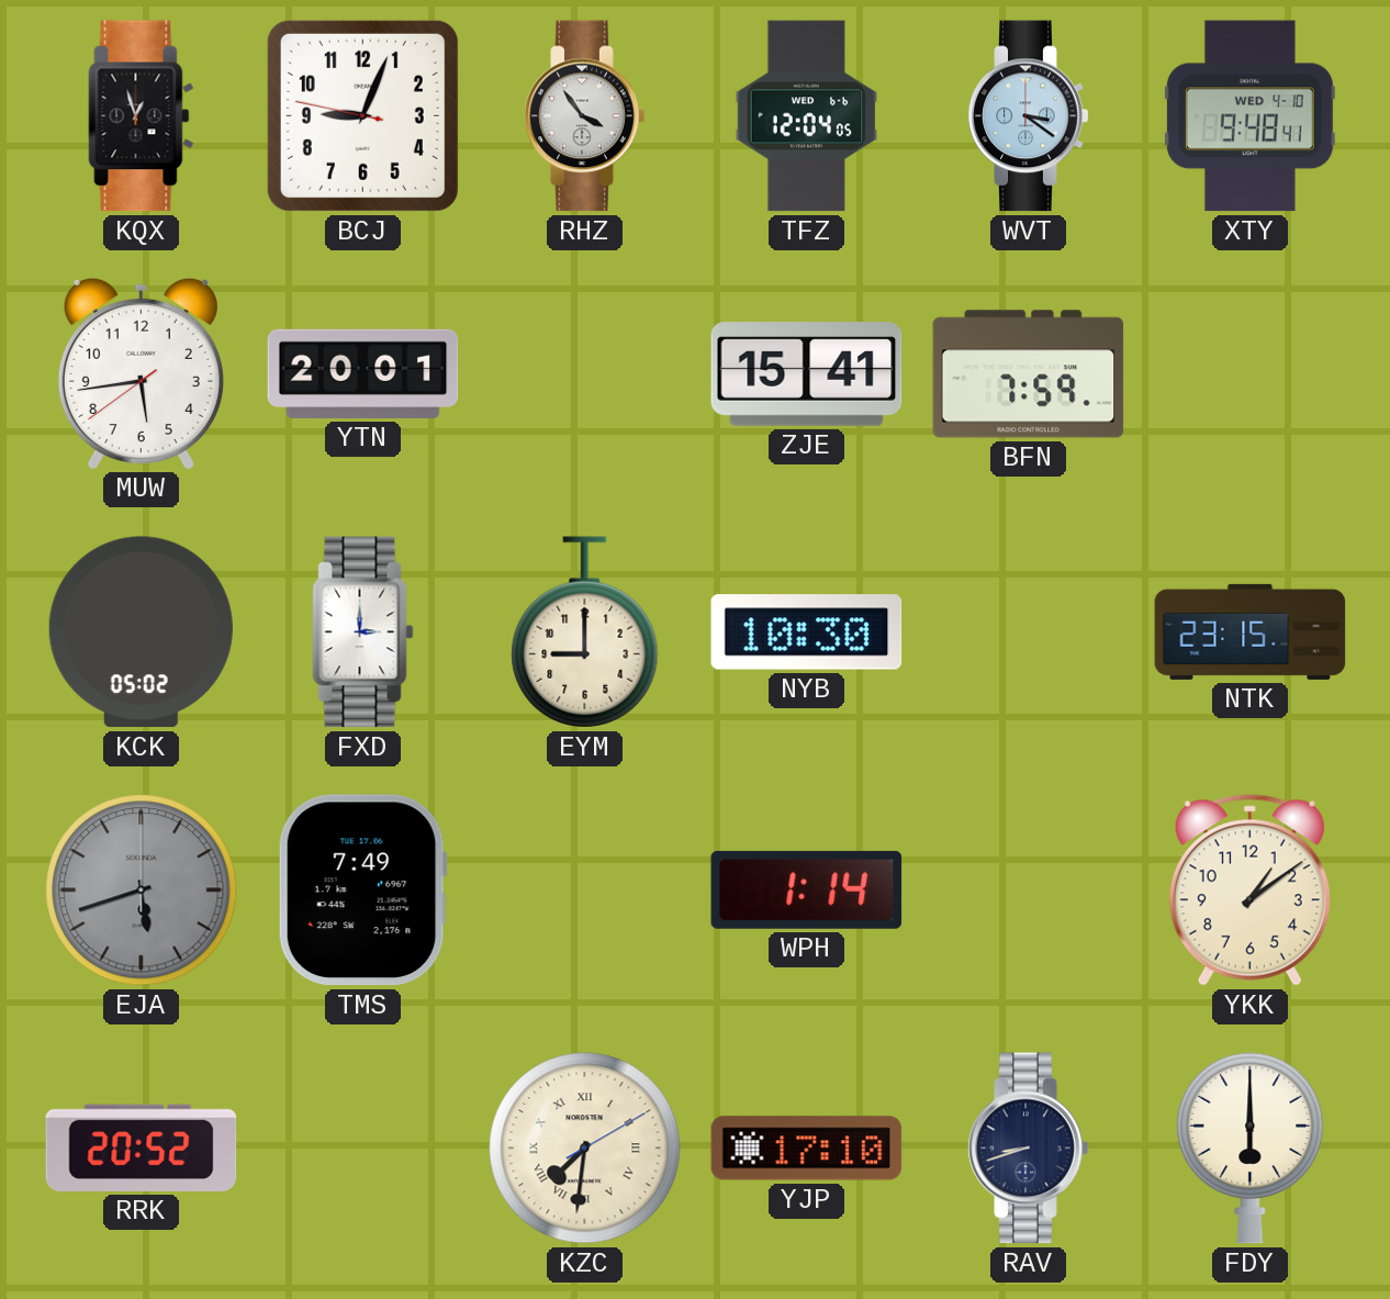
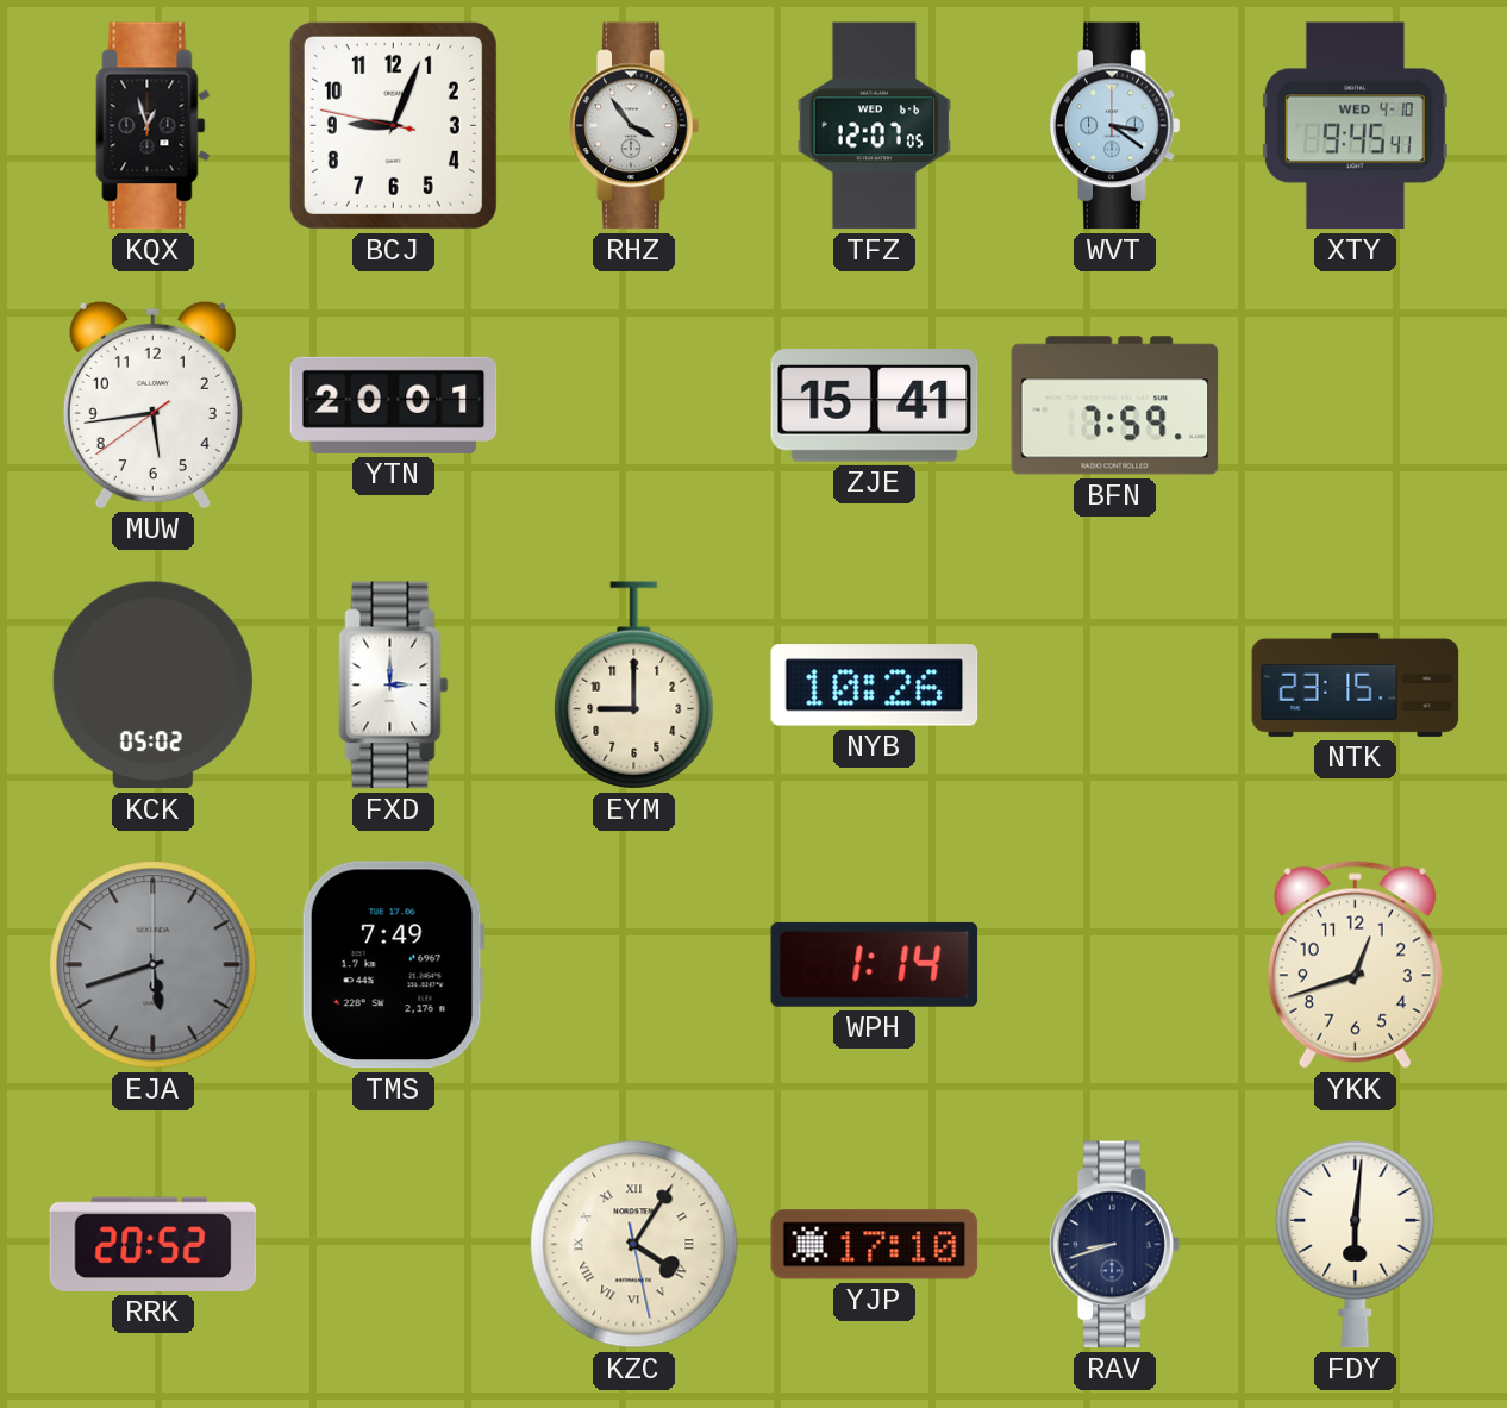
TFZ: 12:04 -> 12:07
XTY: 9:48 -> 9:45
NYB: 10:30 -> 10:26
YKK: 1:09 -> 12:42
KZC: 7:31 -> 4:05
FDY: 6:00 -> 6:01
